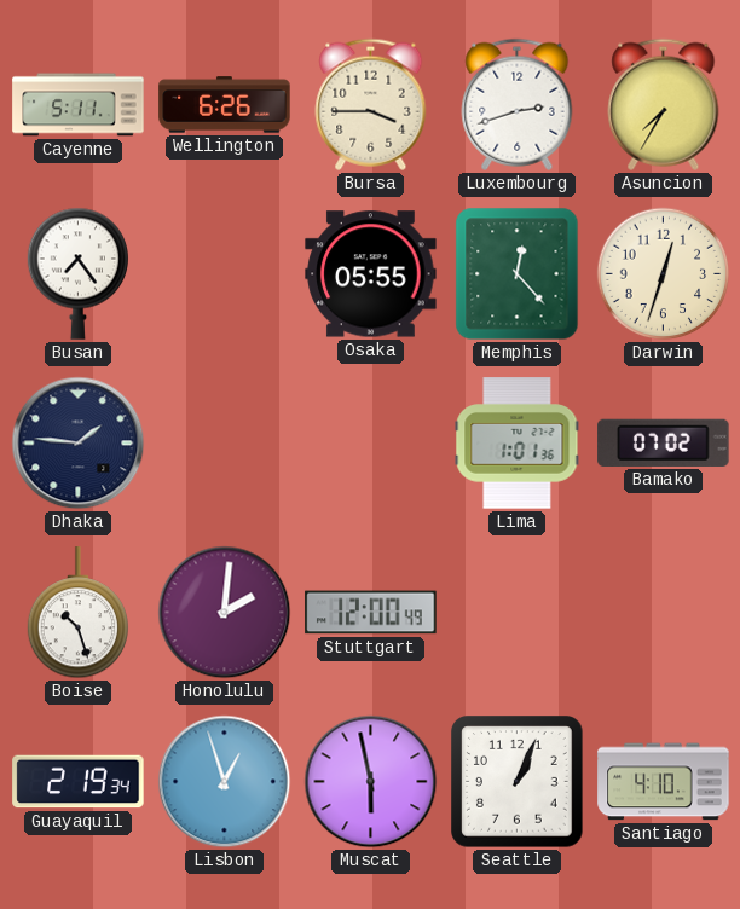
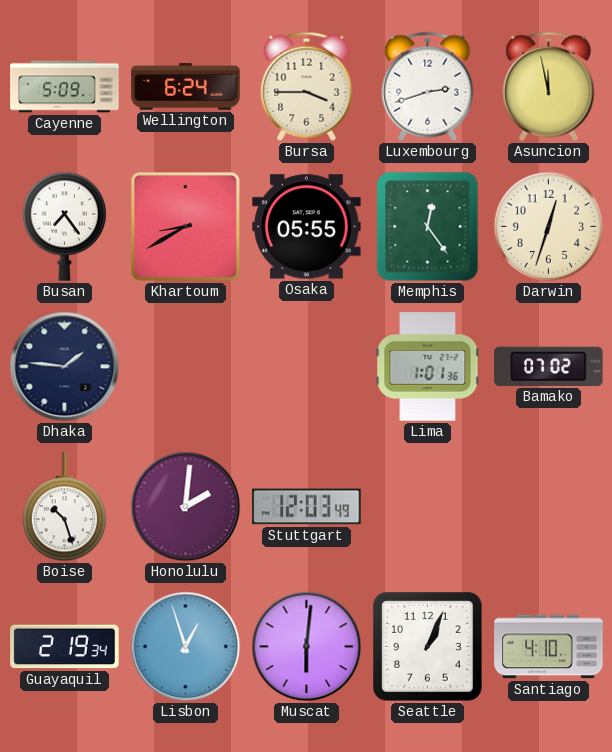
Cayenne: 5:11 -> 5:09
Wellington: 6:26 -> 6:24
Asuncion: 7:35 -> 11:58
Khartoum: none -> 8:40
Memphis: 12:23 -> 12:24
Stuttgart: 12:00 -> 12:03
Muscat: 5:58 -> 6:01
